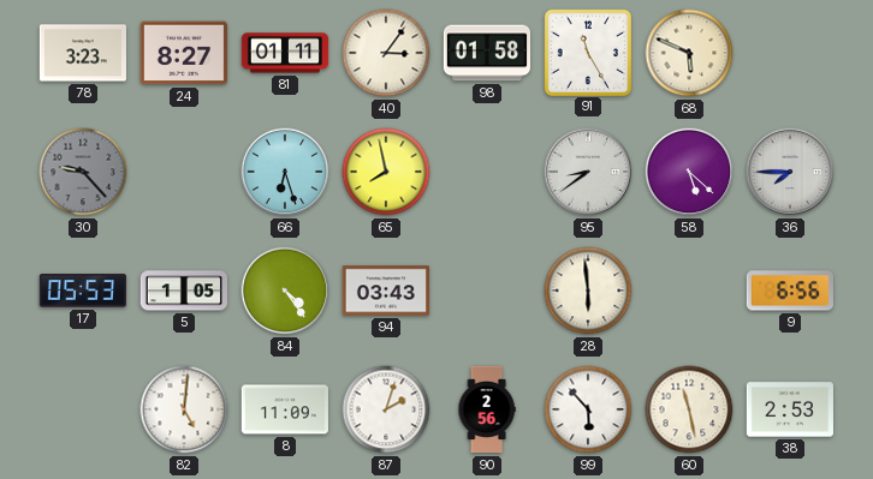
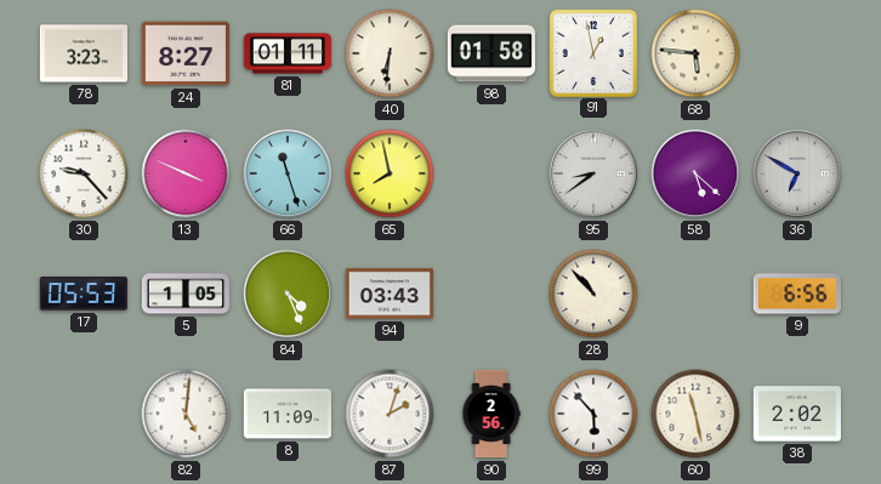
40: 3:06 -> 6:31
91: 11:25 -> 12:58
68: 5:49 -> 5:46
30 dial: grey -> white
13: none -> 3:49
66: 6:27 -> 11:27
36: 7:45 -> 6:50
84: 4:24 -> 4:26
28: 5:59 -> 10:53
38: 2:53 -> 2:02
